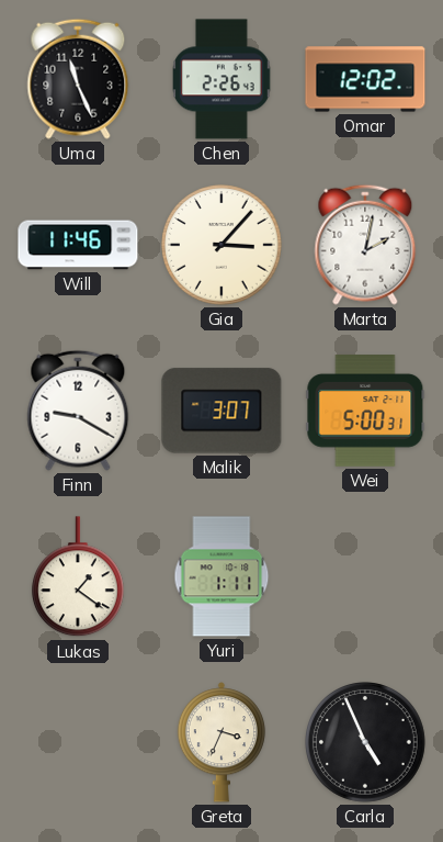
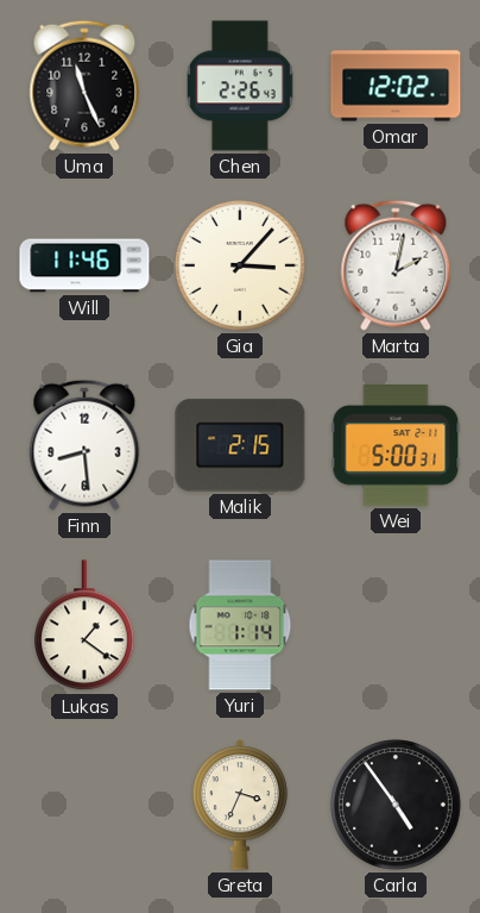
Finn: 9:20 -> 8:29
Malik: 3:07 -> 2:15
Yuri: 1:11 -> 1:14
Carla: 4:56 -> 4:54
